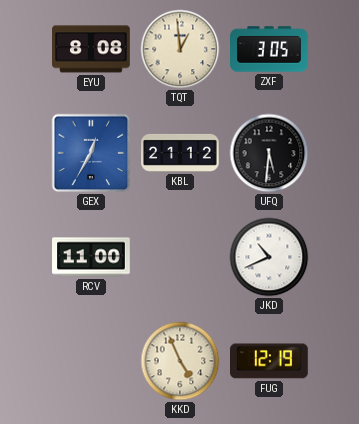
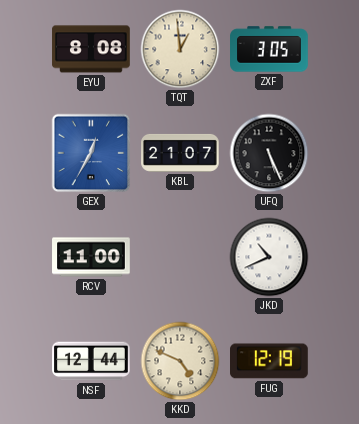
KBL: 21:12 -> 21:07
UFQ: 5:31 -> 5:26
NSF: none -> 12:44
KKD: 4:56 -> 4:49
